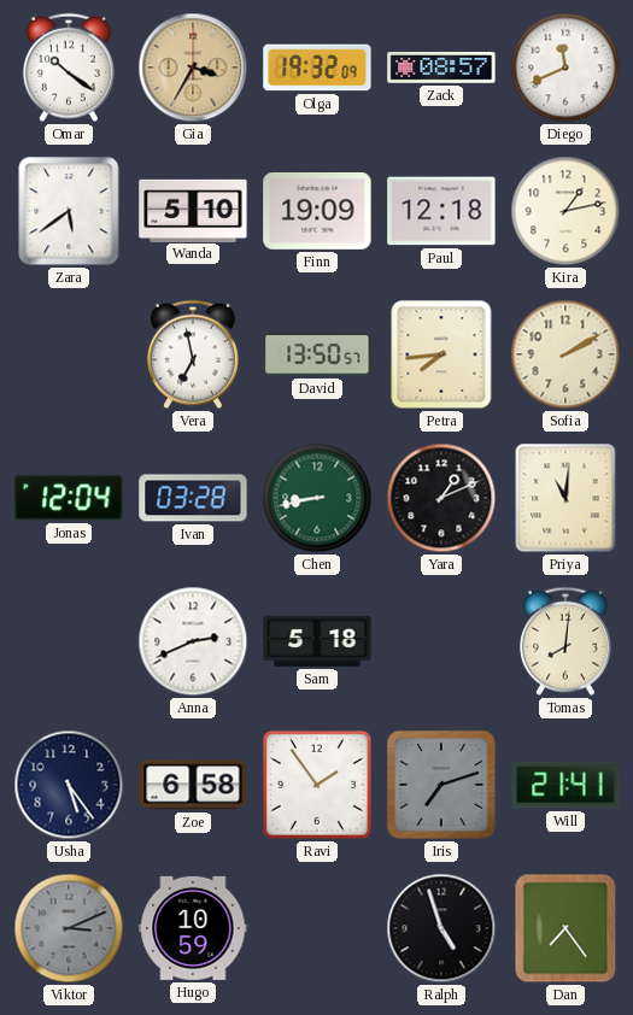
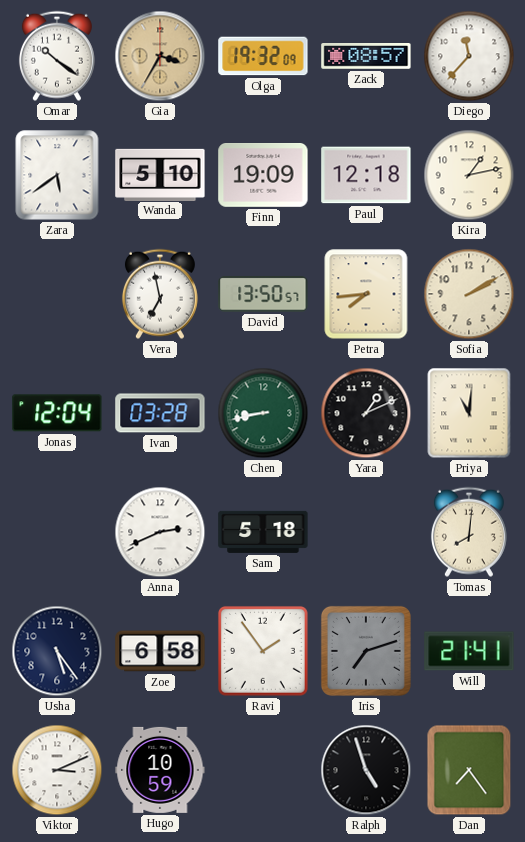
Diego: 11:41 -> 11:37
Viktor dial: grey -> white
